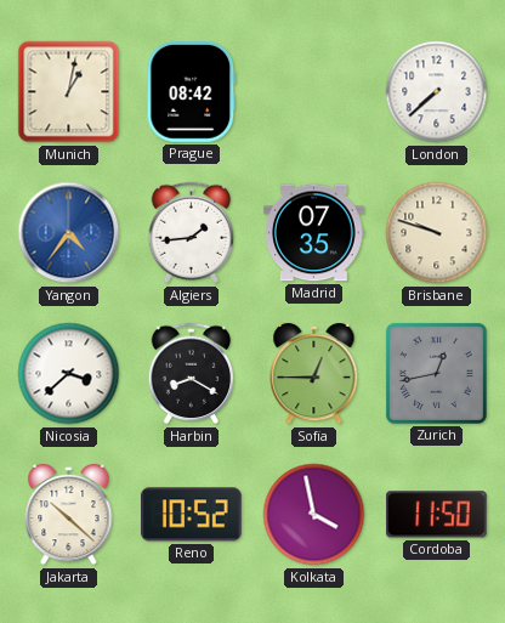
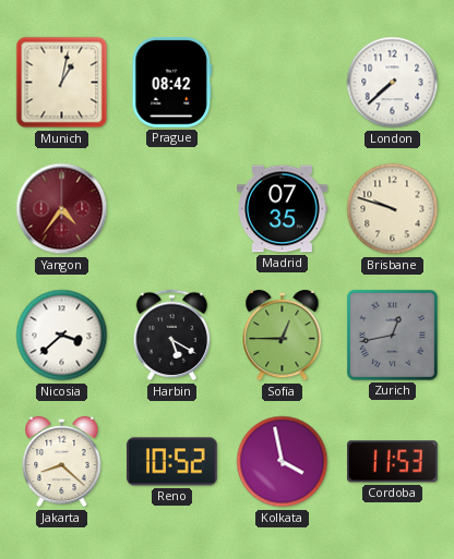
Yangon dial: blue -> burgundy
Algiers: 1:44 -> none
Harbin: 8:20 -> 5:20
Jakarta: 10:22 -> 8:22
Cordoba: 11:50 -> 11:53
